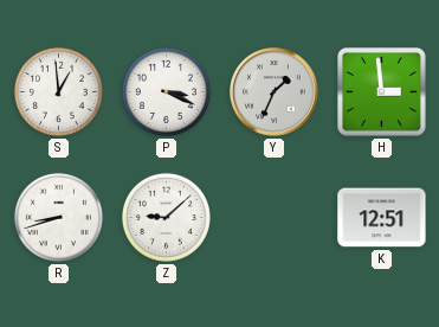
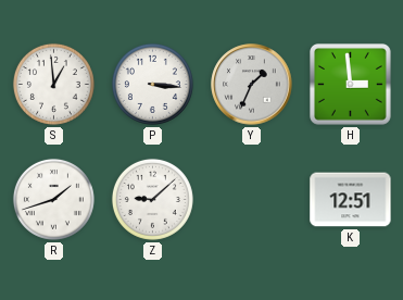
P: 3:19 -> 3:16
R: 8:42 -> 1:42
